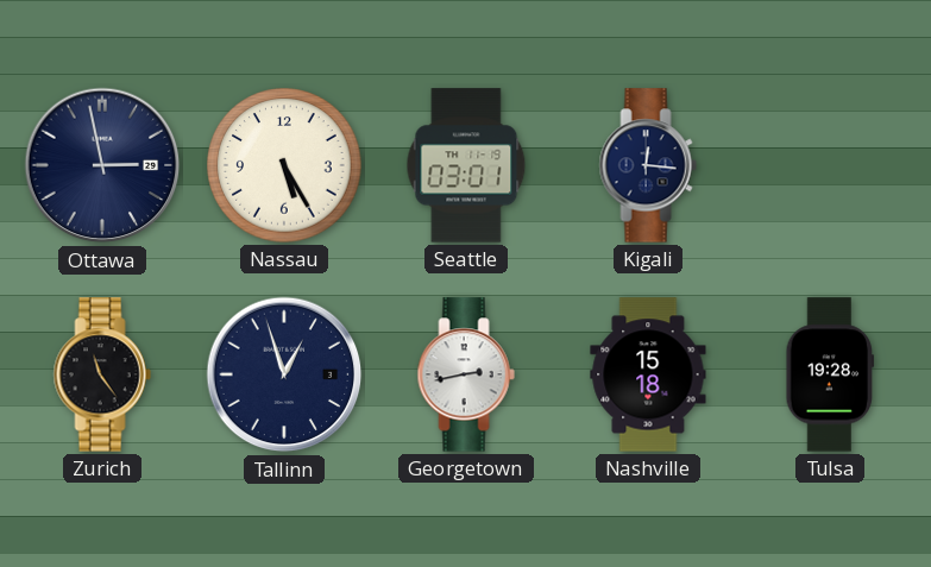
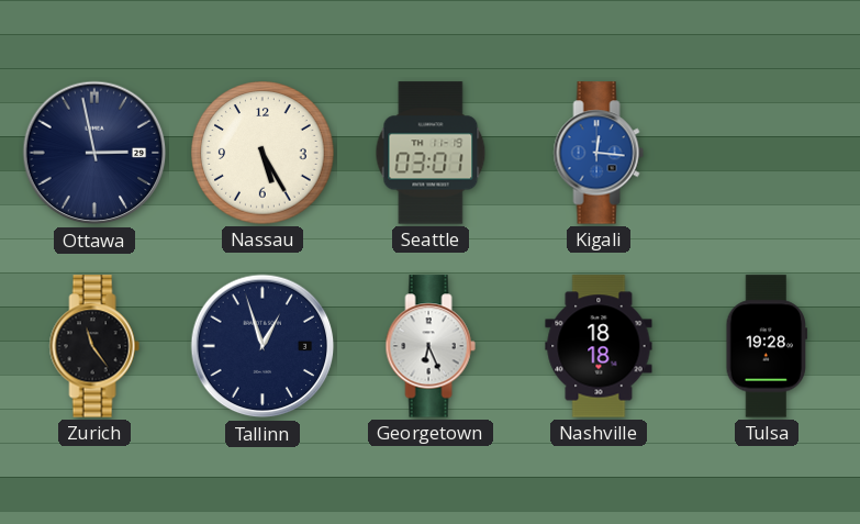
Kigali dial: navy -> blue
Georgetown: 2:43 -> 6:26
Nashville: 15:18 -> 18:18
